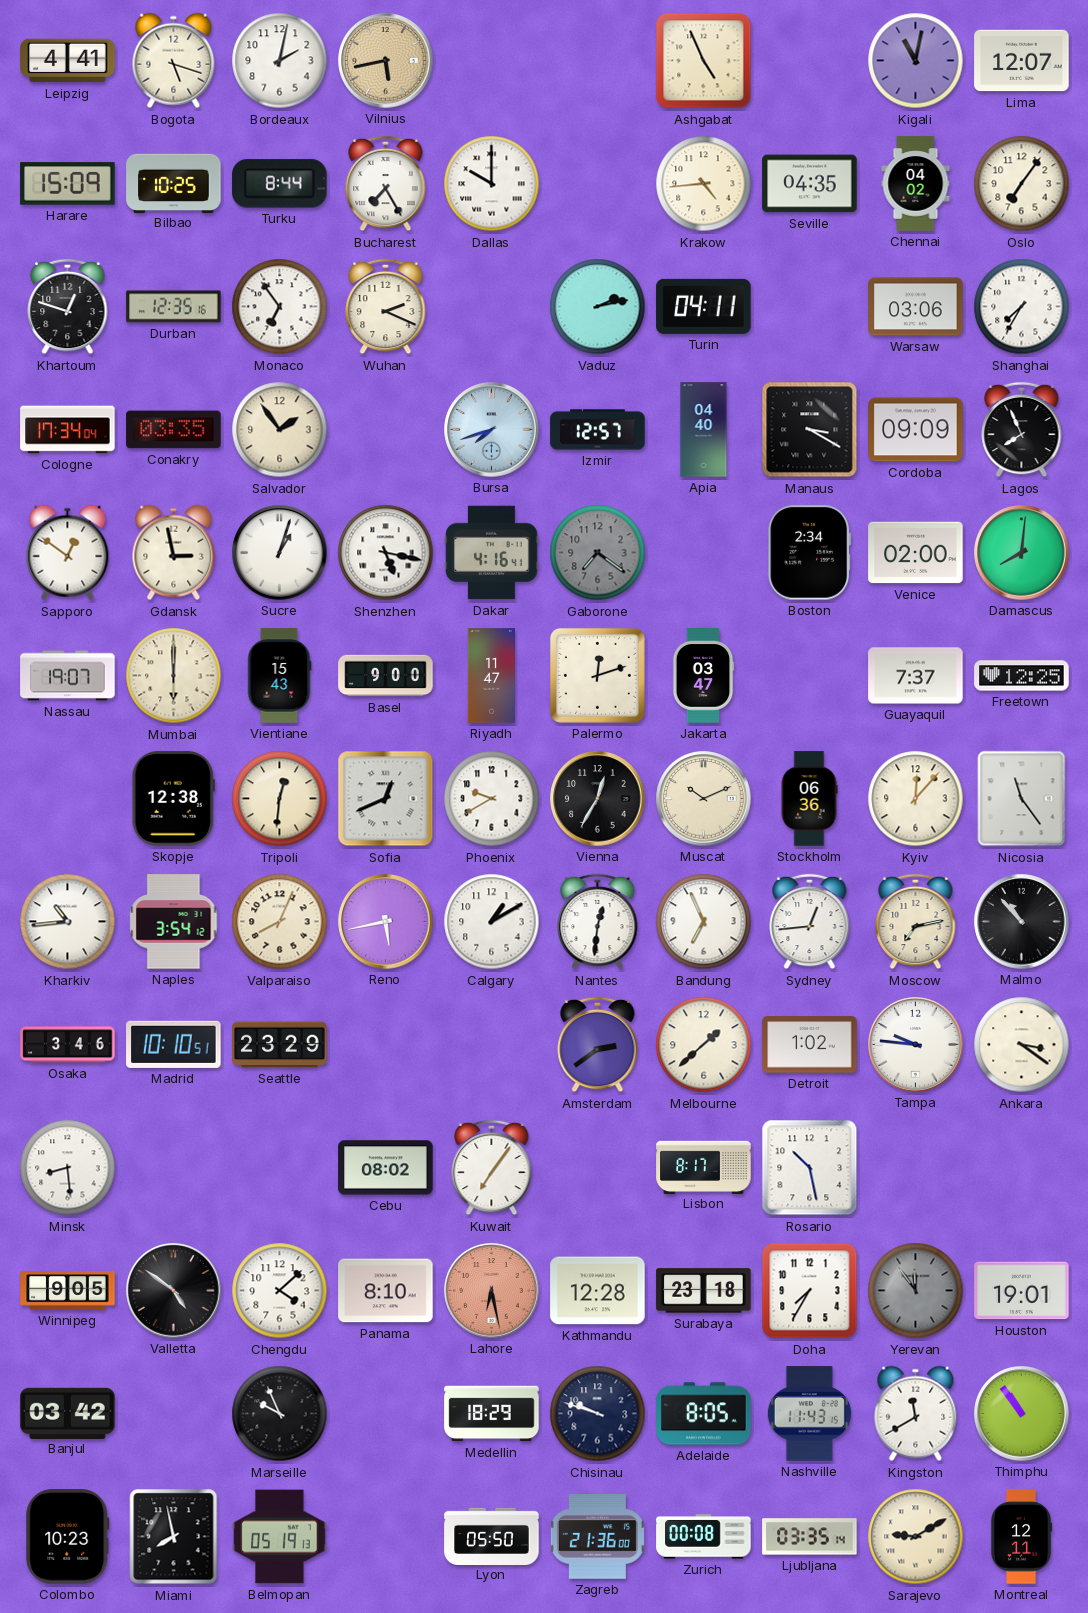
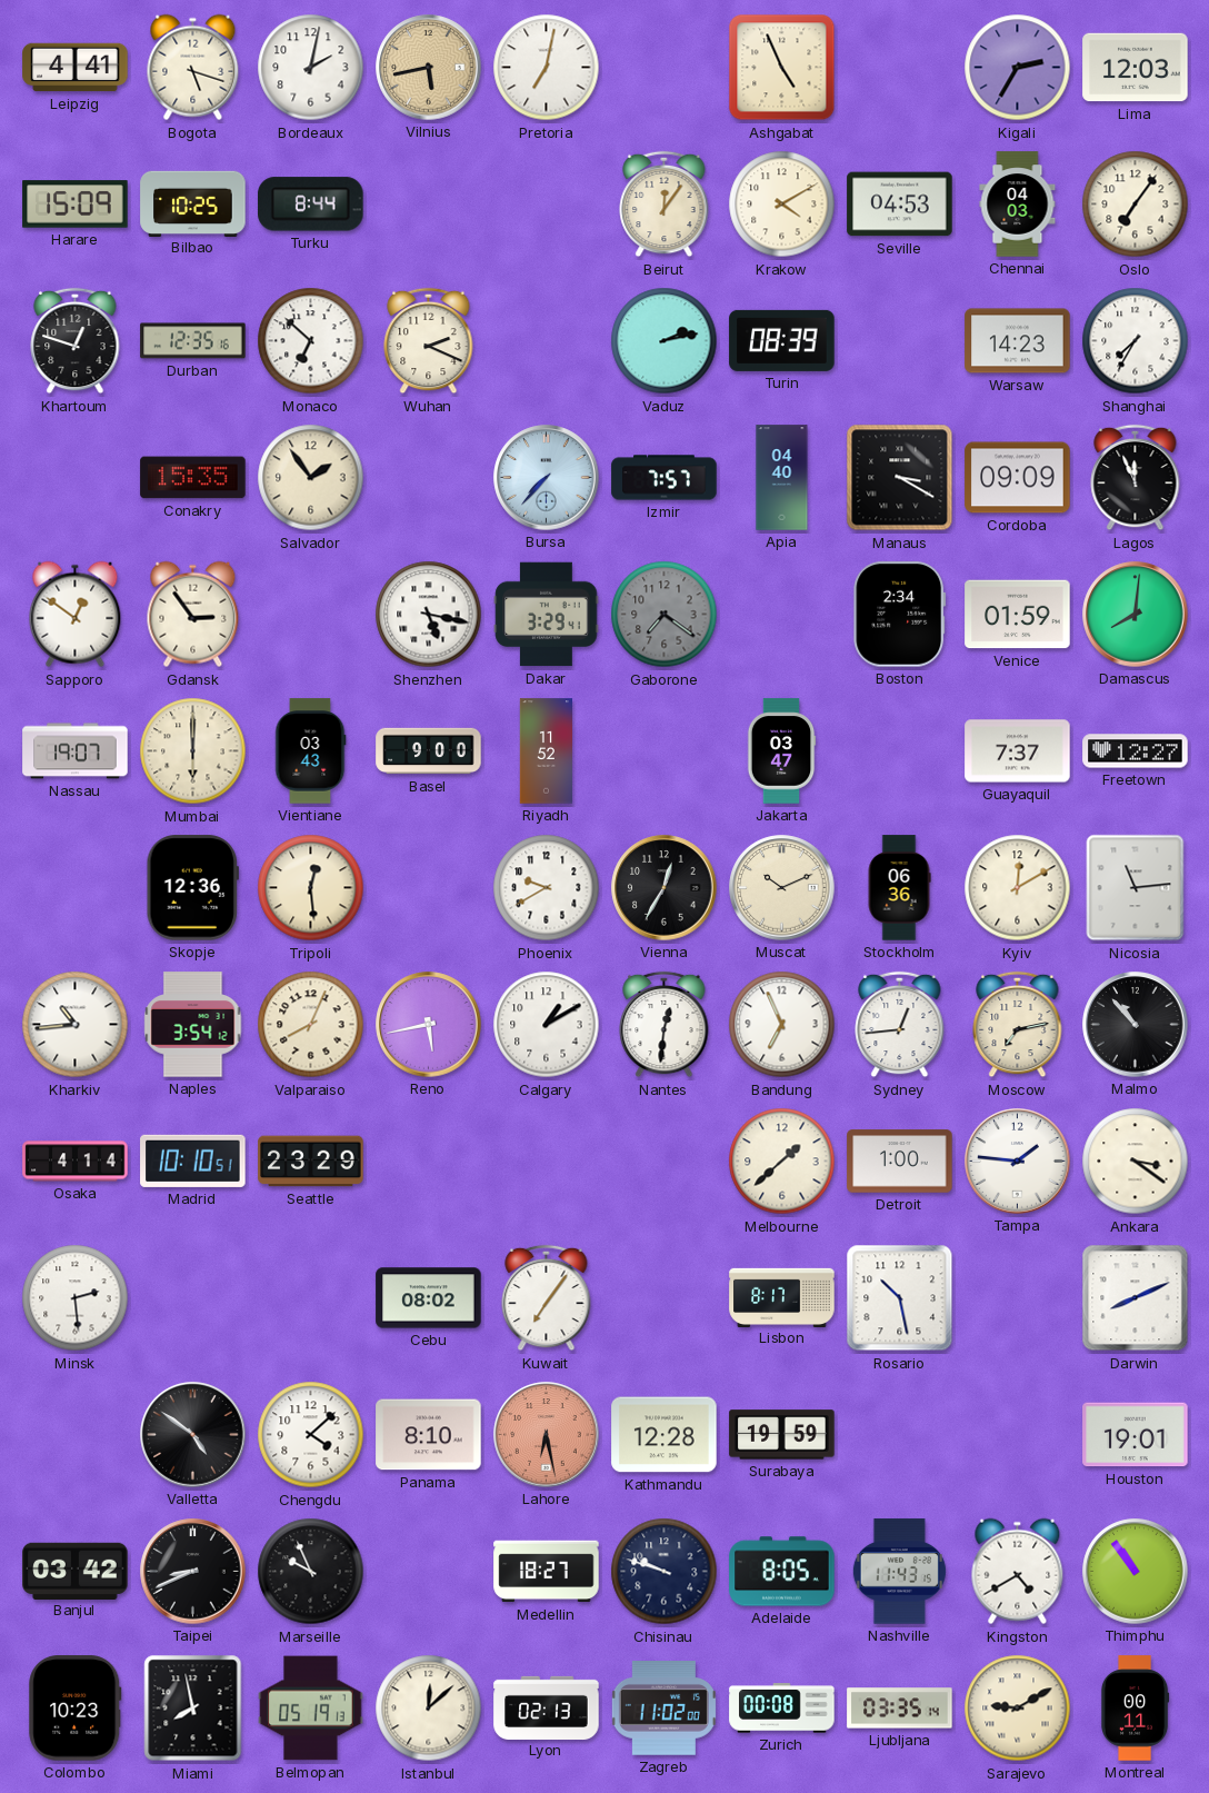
Pretoria: none -> 7:02
Kigali: 11:02 -> 2:35
Lima: 12:07 -> 12:03
Bucharest: 7:25 -> none
Dallas: 10:00 -> none
Beirut: none -> 12:06
Krakow: 4:44 -> 4:10
Seville: 04:35 -> 04:53
Chennai: 04:02 -> 04:03
Monaco: 6:54 -> 6:52
Turin: 04:11 -> 08:39
Warsaw: 03:06 -> 14:23
Cologne: 17:34 -> none
Conakry: 03:35 -> 15:35
Bursa: 7:42 -> 7:37
Izmir: 12:57 -> 7:57
Lagos: 7:56 -> 11:56
Gdansk: 2:58 -> 2:54
Sucre: 1:03 -> none
Dakar: 4:16 -> 3:29
Venice: 02:00 -> 01:59
Vientiane: 15:43 -> 03:43
Riyadh: 11:47 -> 11:52
Palermo: 12:12 -> none
Freetown: 12:25 -> 12:27
Skopje: 12:38 -> 12:36
Tripoli: 12:31 -> 12:29
Sofia: 12:41 -> none
Kyiv: 12:07 -> 12:10
Nicosia: 11:24 -> 11:14
Osaka: 3:46 -> 4:14
Amsterdam: 2:39 -> none
Detroit: 1:02 -> 1:00
Tampa: 9:46 -> 1:46
Minsk: 8:29 -> 2:29
Darwin: none -> 8:11
Winnipeg: 9:05 -> none
Surabaya: 23:18 -> 19:59
Doha: 7:35 -> none
Yerevan: 11:54 -> none
Taipei: none -> 8:41
Medellin: 18:29 -> 18:27
Kingston: 11:40 -> 4:40
Istanbul: none -> 12:08
Lyon: 05:50 -> 02:13
Zagreb: 21:36 -> 11:02
Montreal: 12:11 -> 00:11
